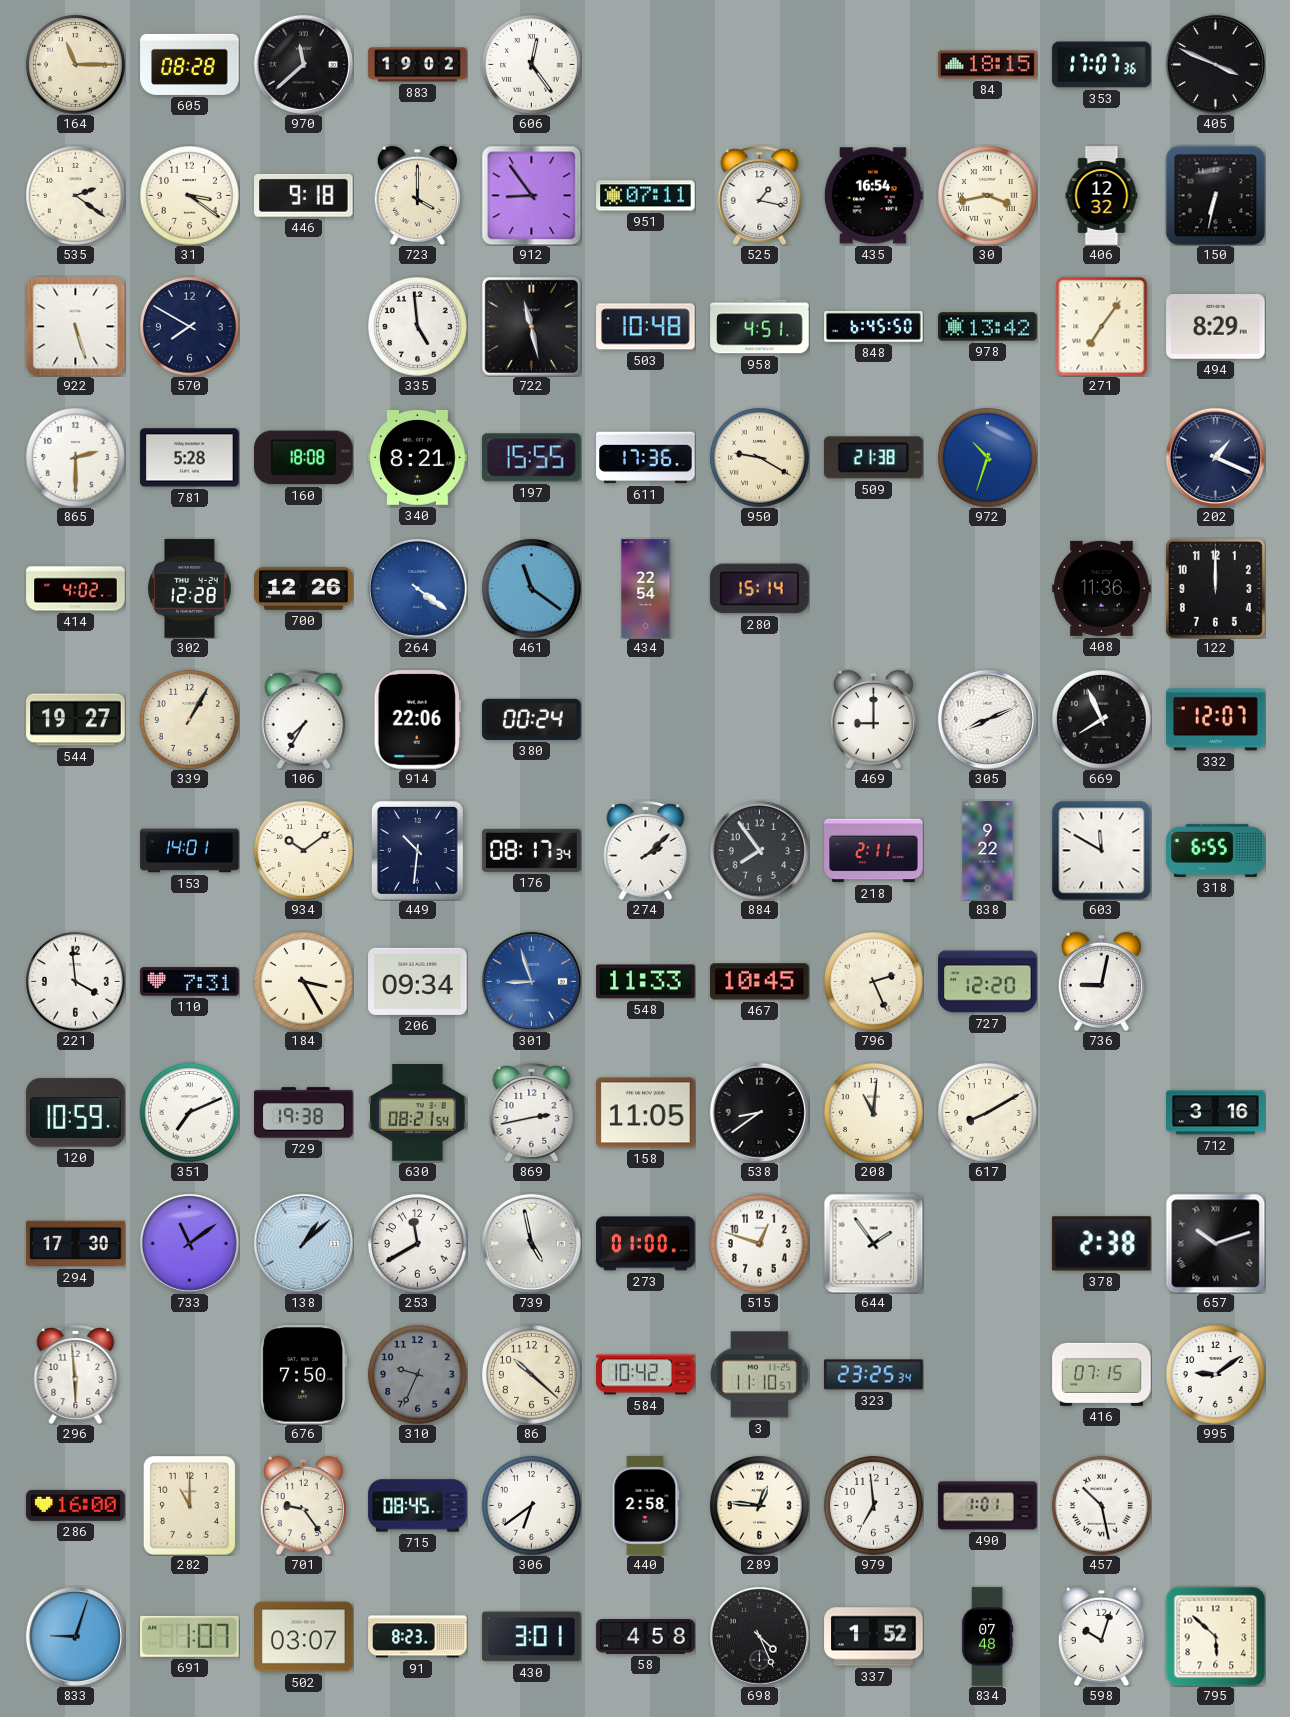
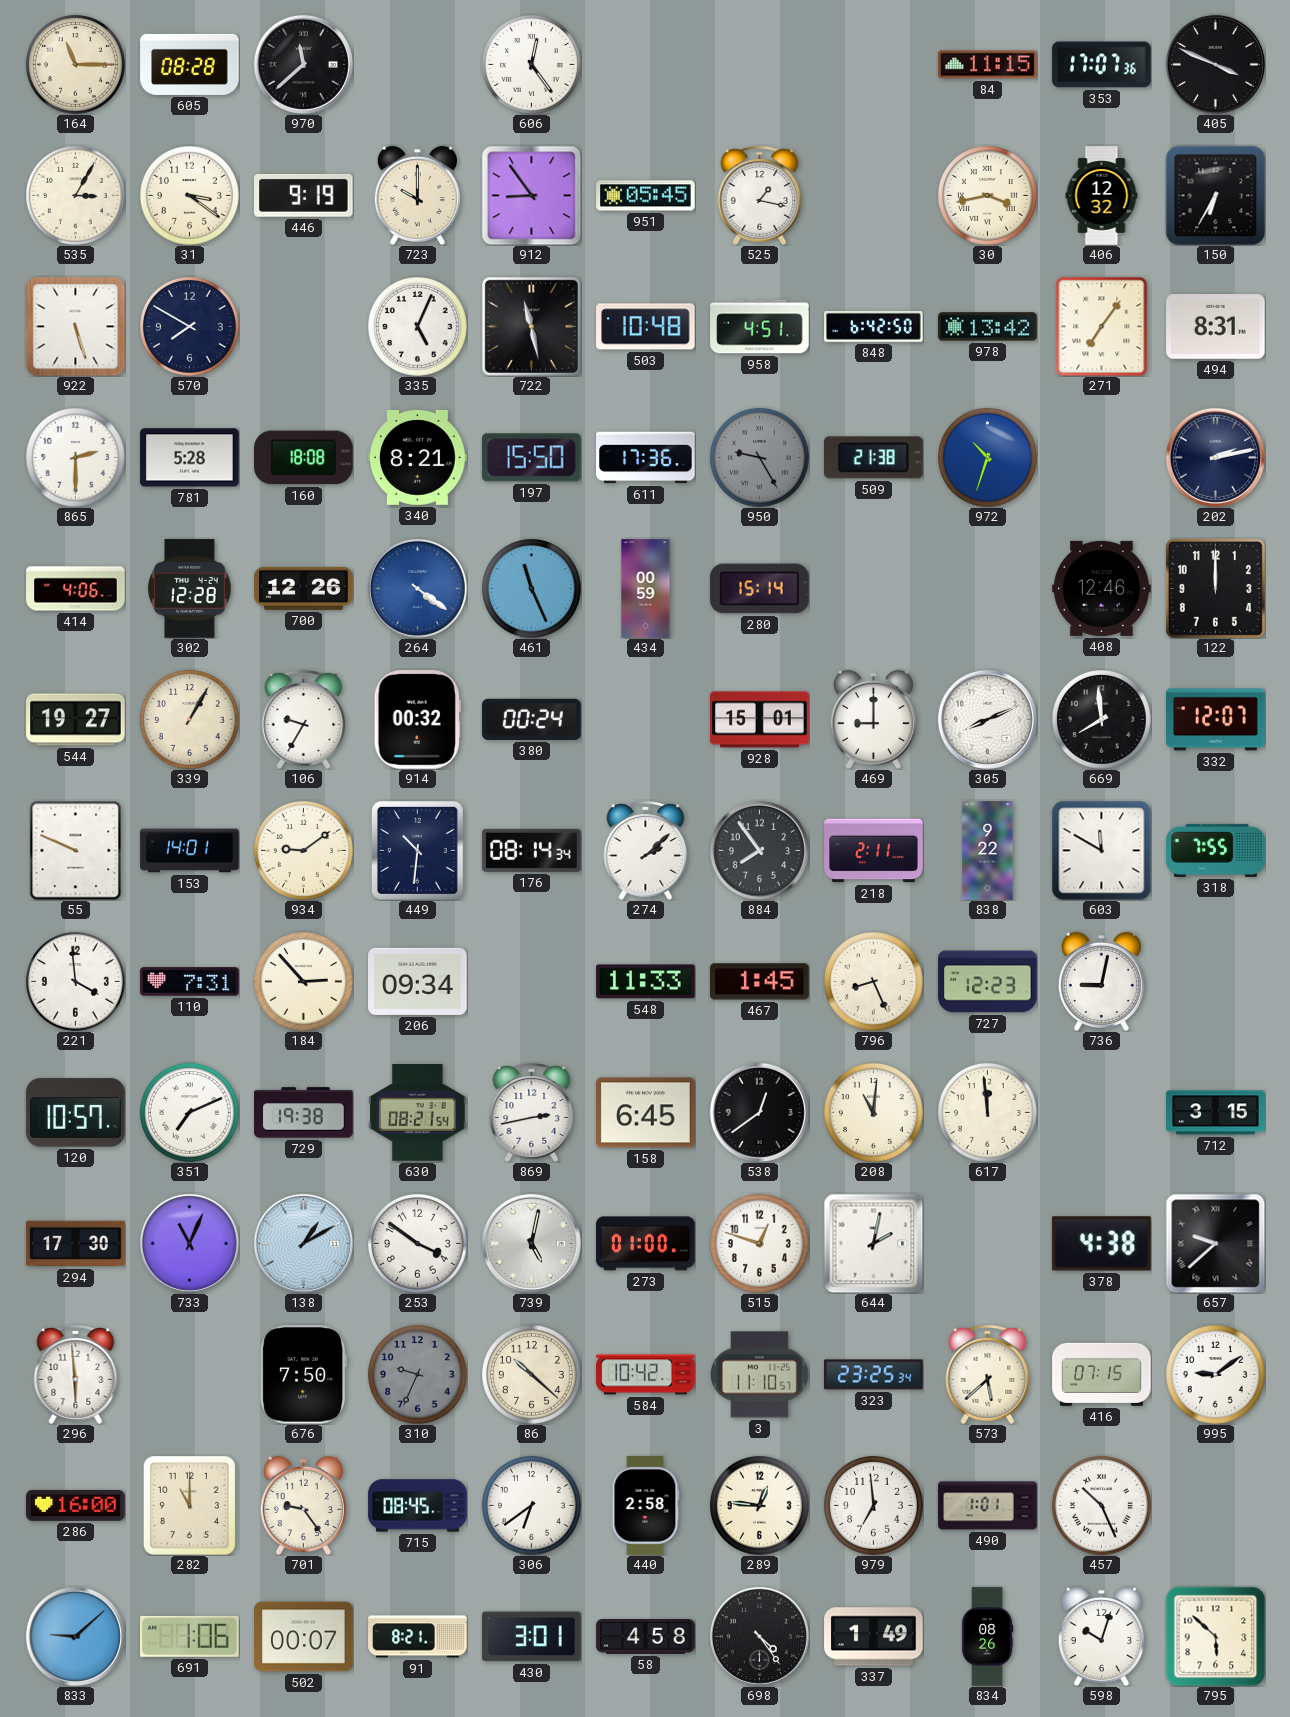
883: 19:02 -> none
84: 18:15 -> 11:15
535: 2:21 -> 3:05
446: 9:18 -> 9:19
723: 4:00 -> 10:00
951: 07:11 -> 05:45
435: 16:54 -> none
150: 6:32 -> 6:35
335: 4:59 -> 5:04
848: 6:45 -> 6:42
494: 8:29 -> 8:31
197: 15:55 -> 15:50
950: 9:20 -> 9:25
950 dial: cream -> grey
202: 1:19 -> 2:13
414: 4:02 -> 4:06
461: 11:21 -> 11:26
434: 22:54 -> 00:59
408: 11:36 -> 12:46
106: 7:35 -> 9:35
914: 22:06 -> 00:32
928: none -> 15:01
669: 7:56 -> 7:59
55: none -> 9:49
934: 10:09 -> 9:09
176: 08:17 -> 08:14
318: 6:55 -> 7:55
184: 3:25 -> 2:53
301: 8:57 -> none
467: 10:45 -> 1:45
796: 2:26 -> 8:26
727: 12:20 -> 12:23
120: 10:59 -> 10:57
158: 11:05 -> 6:45
538: 8:39 -> 12:39
617: 8:10 -> 11:59
712: 3:16 -> 3:15
733: 11:09 -> 11:04
138: 1:08 -> 1:10
253: 11:40 -> 3:51
739: 4:58 -> 5:02
644: 1:54 -> 2:02
378: 2:38 -> 4:38
657: 10:12 -> 9:38
573: none -> 5:38
457: 10:28 -> 10:26
833: 9:03 -> 9:08
691: 1:07 -> 1:06
502: 03:07 -> 00:07
91: 8:23 -> 8:21
698: 4:26 -> 4:24
337: 1:52 -> 1:49
834: 07:48 -> 08:26
